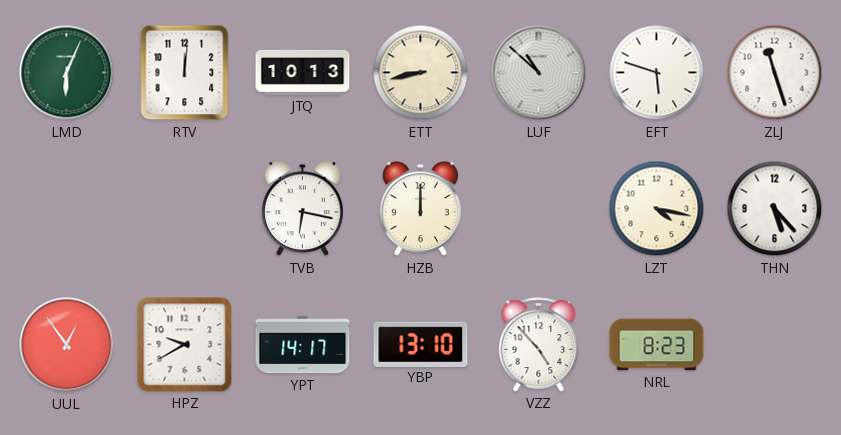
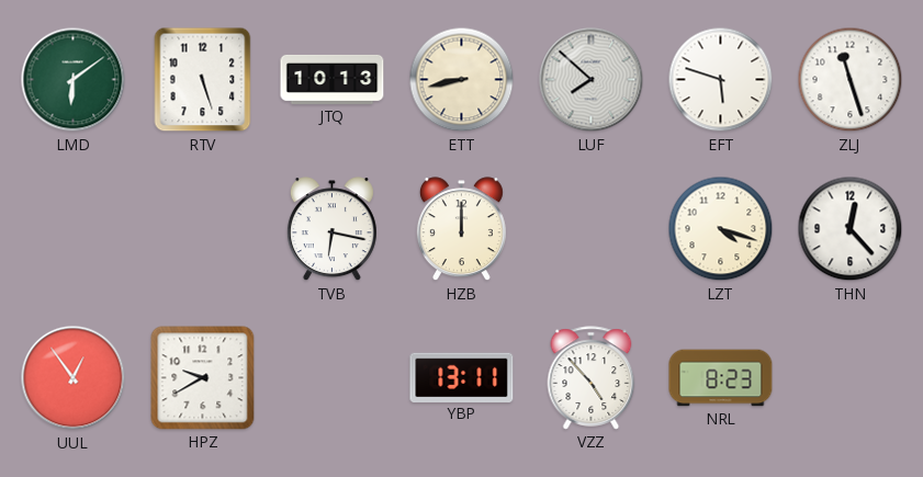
LMD: 6:04 -> 6:09
RTV: 12:01 -> 5:27
LUF: 10:52 -> 7:52
LZT: 4:17 -> 4:18
THN: 5:23 -> 12:23
YPT: 14:17 -> none
YBP: 13:10 -> 13:11
